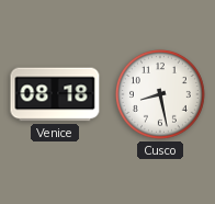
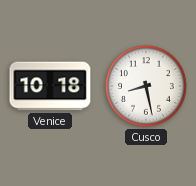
Venice: 08:18 -> 10:18
